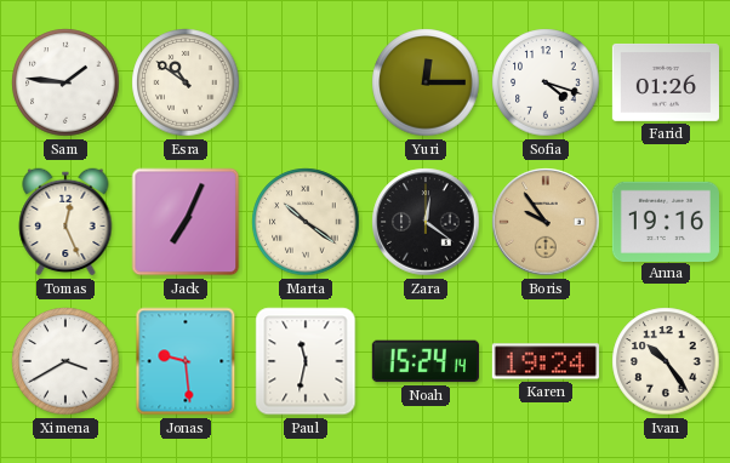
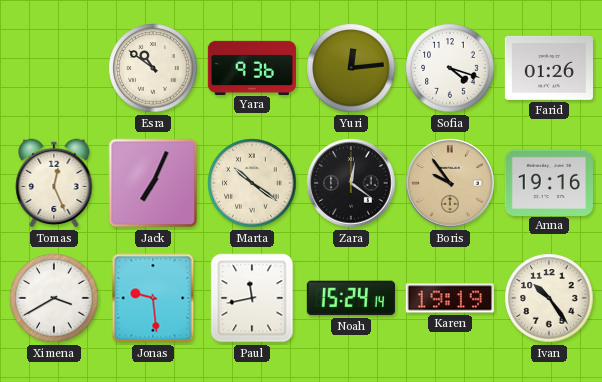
Sam: 1:46 -> none
Yara: none -> 9:36
Yuri: 12:15 -> 12:14
Paul: 11:32 -> 11:43
Karen: 19:24 -> 19:19
